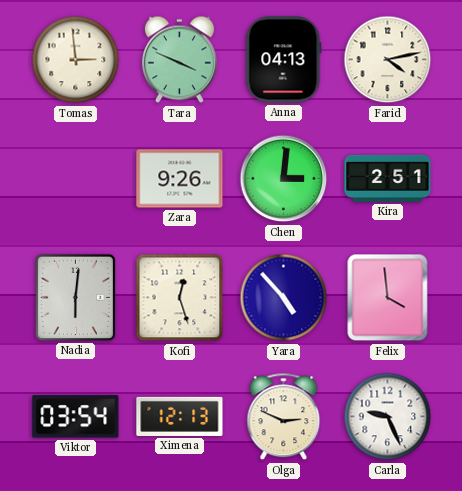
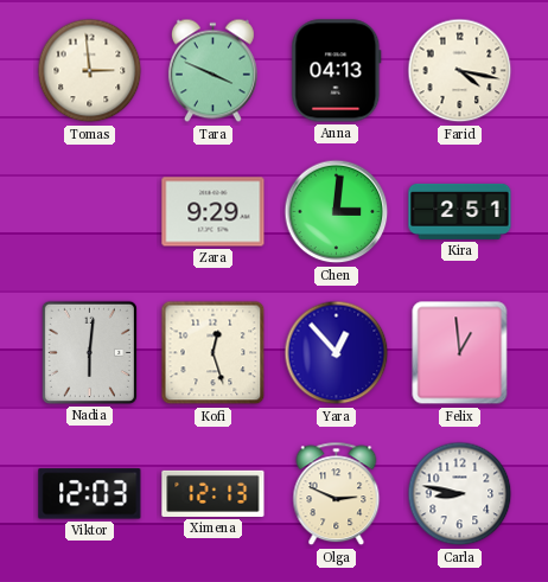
Farid: 4:13 -> 4:17
Zara: 9:26 -> 9:29
Yara: 4:53 -> 12:53
Felix: 3:59 -> 12:59
Viktor: 03:54 -> 12:03
Carla: 9:26 -> 8:47
